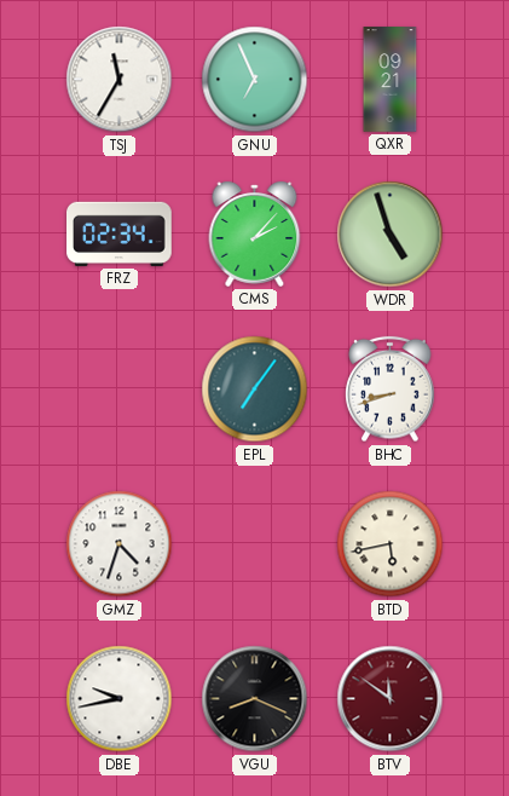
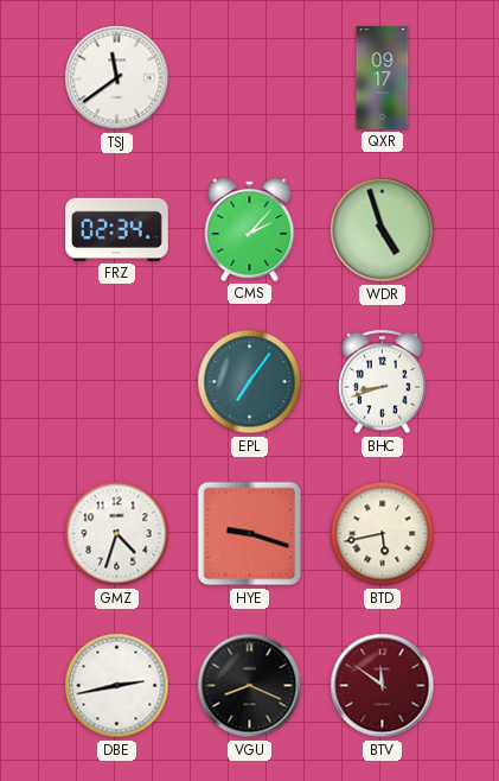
TSJ: 11:35 -> 11:39
GNU: 6:56 -> none
QXR: 09:21 -> 09:17
HYE: none -> 9:18
DBE: 9:43 -> 2:43
